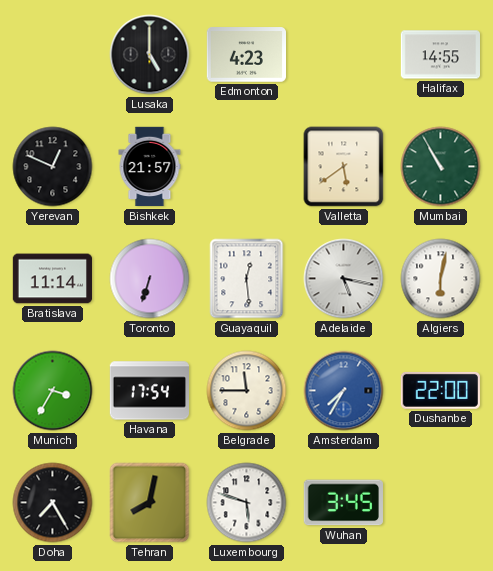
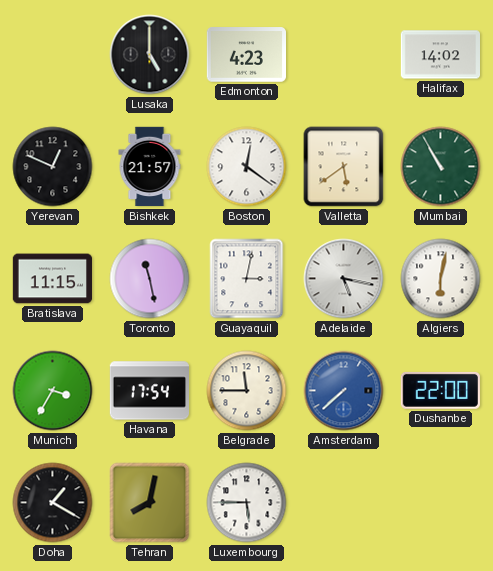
Halifax: 14:55 -> 14:02
Boston: none -> 12:21
Bratislava: 11:14 -> 11:15
Toronto: 6:33 -> 11:28
Guayaquil: 12:29 -> 3:02
Amsterdam: 7:35 -> 7:38
Doha: 7:25 -> 1:20
Luxembourg: 5:48 -> 5:45
Wuhan: 3:45 -> none
